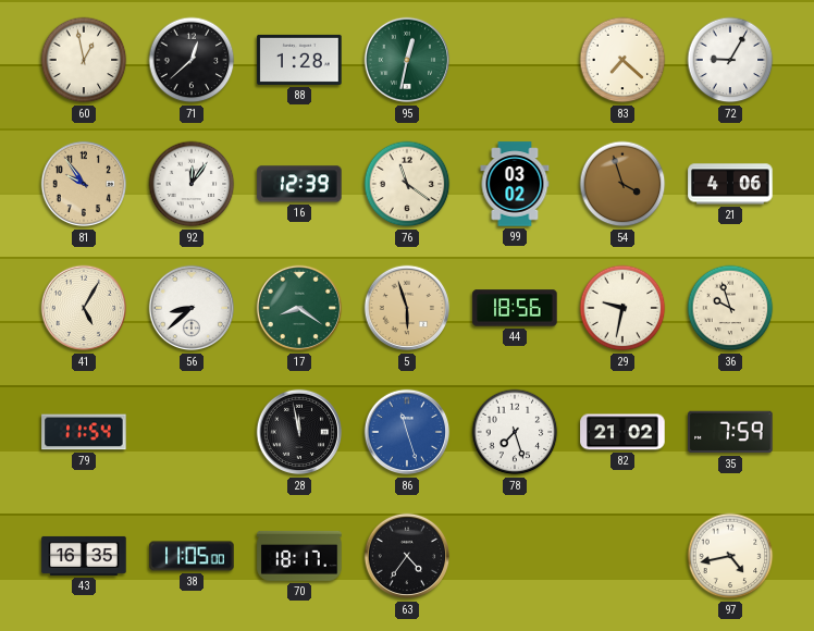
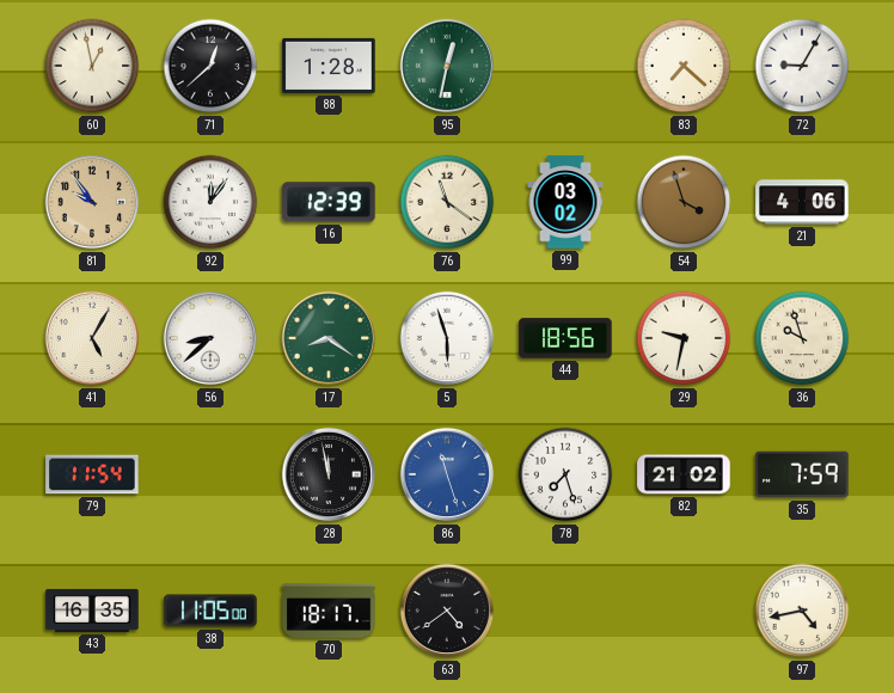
5 dial: champagne -> white
63: 4:36 -> 4:39
